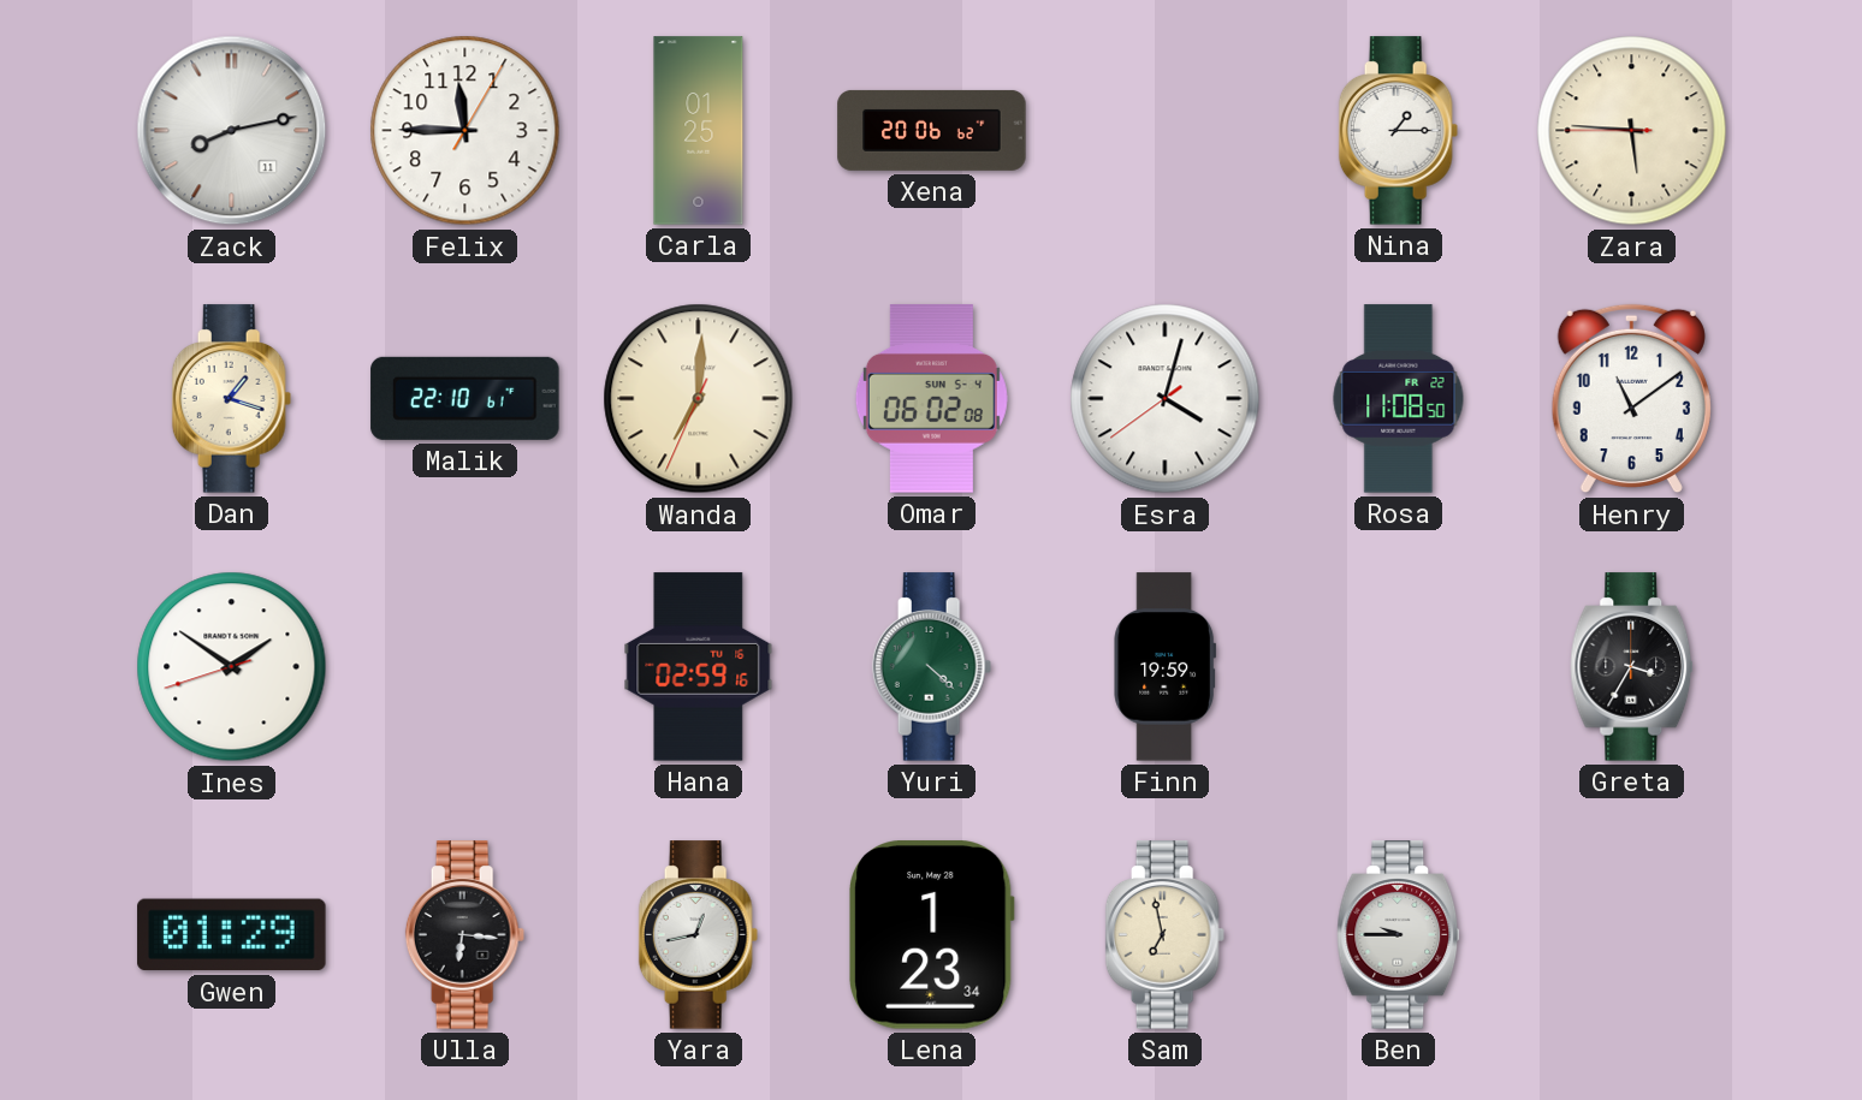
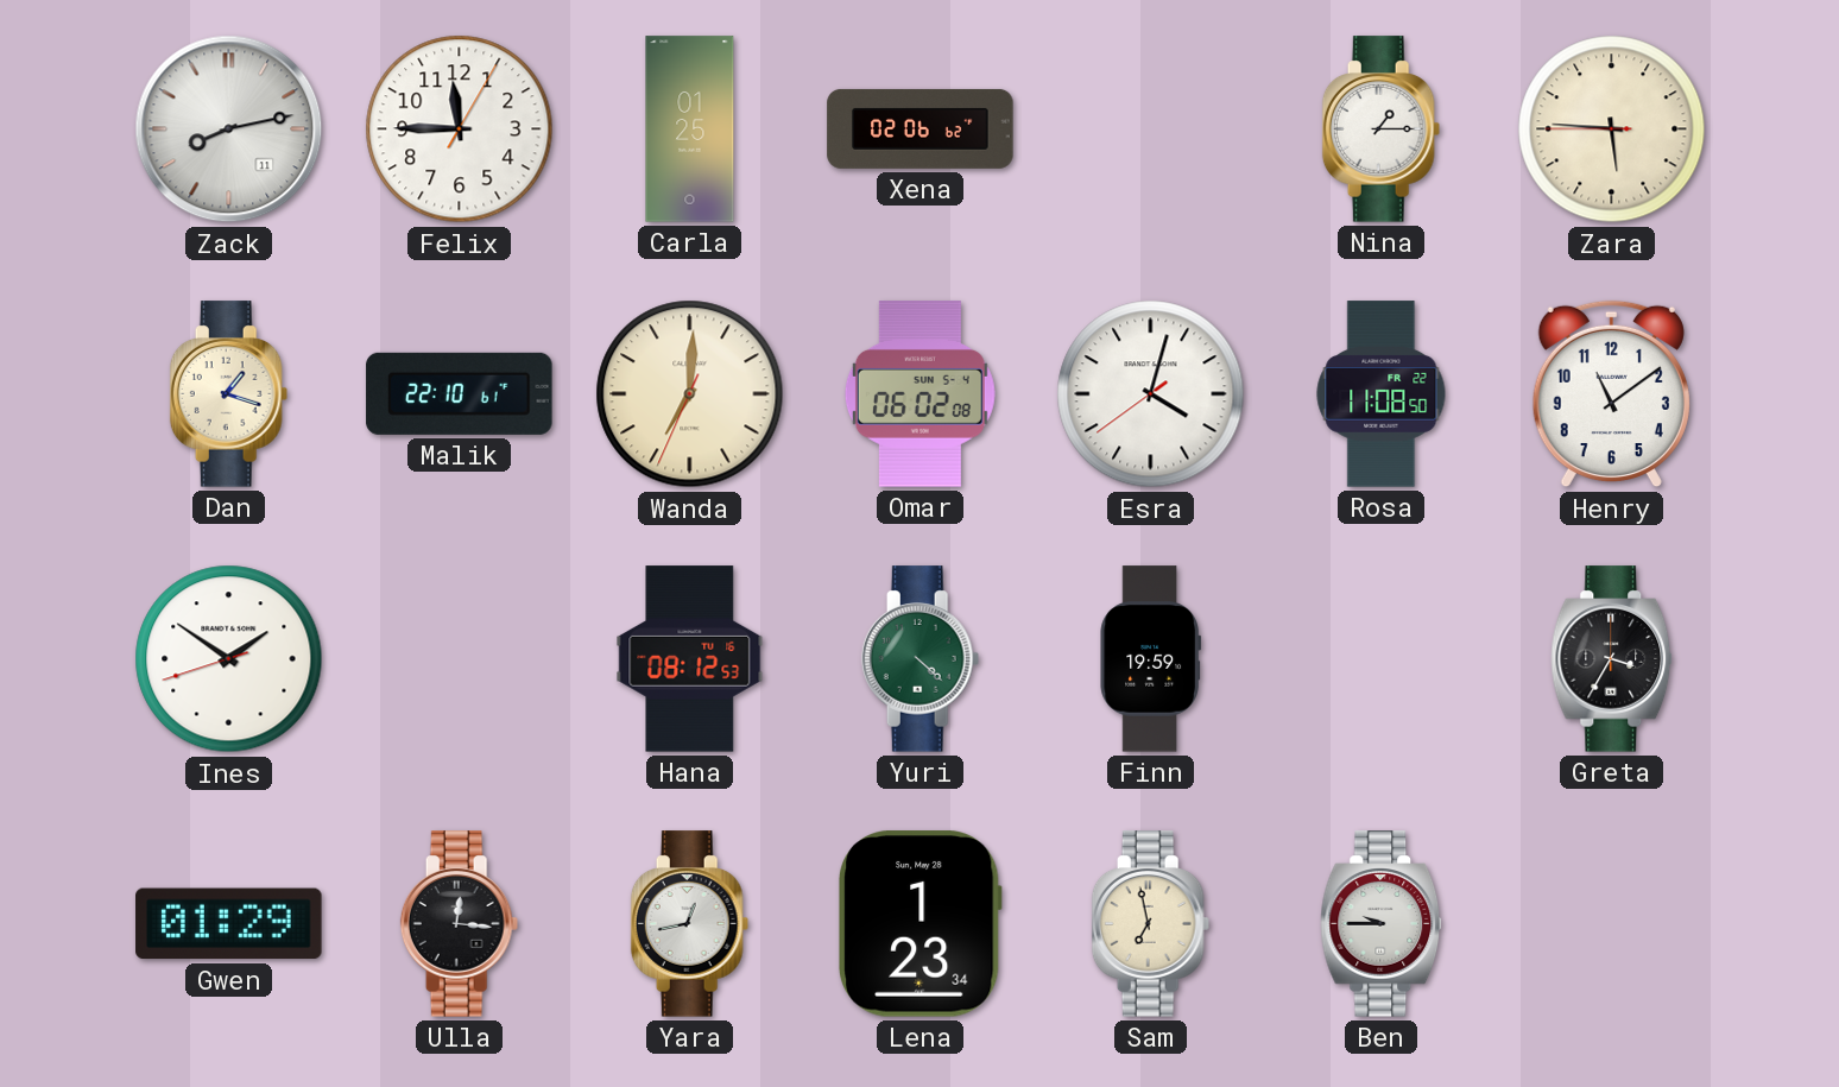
Xena: 20:06 -> 02:06
Hana: 02:59 -> 08:12
Ulla: 6:16 -> 12:16
